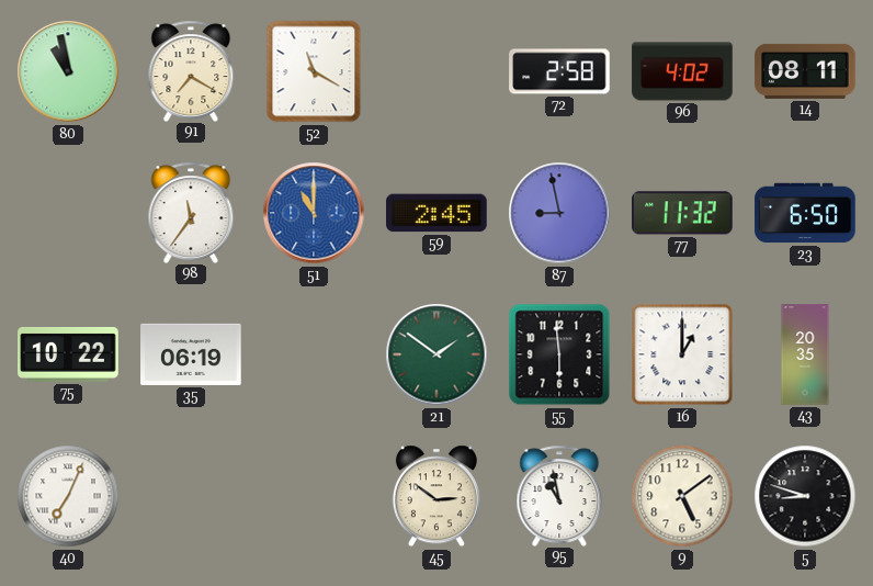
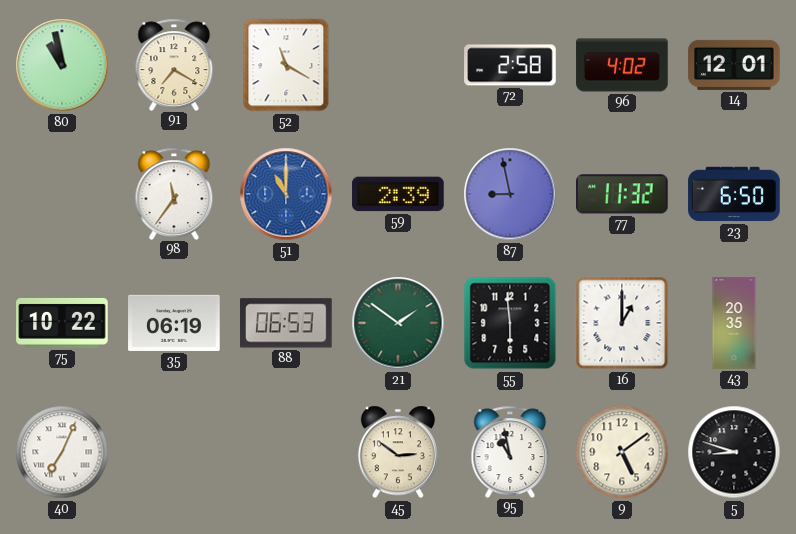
14: 08:11 -> 12:01
59: 2:45 -> 2:39
88: none -> 06:53
